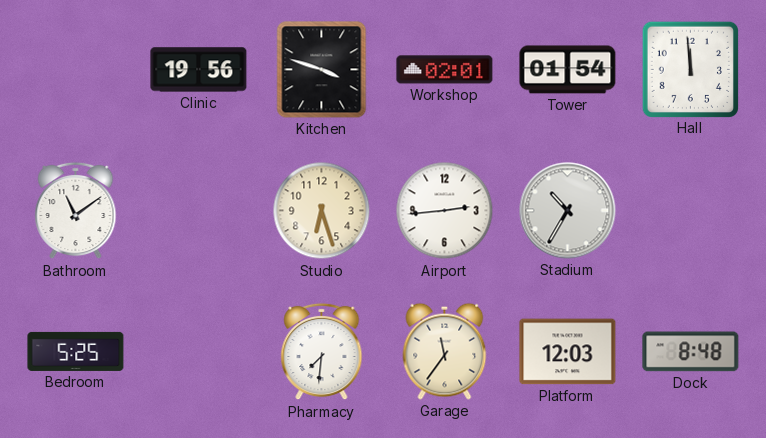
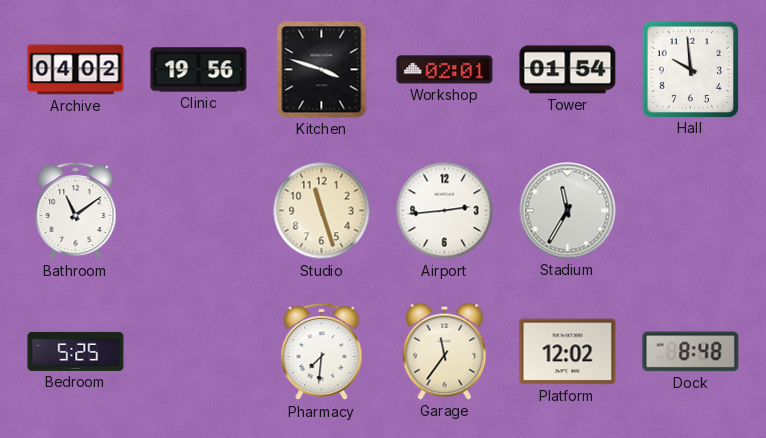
Archive: none -> 04:02
Hall: 11:59 -> 9:59
Studio: 6:27 -> 11:27
Stadium: 10:35 -> 11:35
Platform: 12:03 -> 12:02
